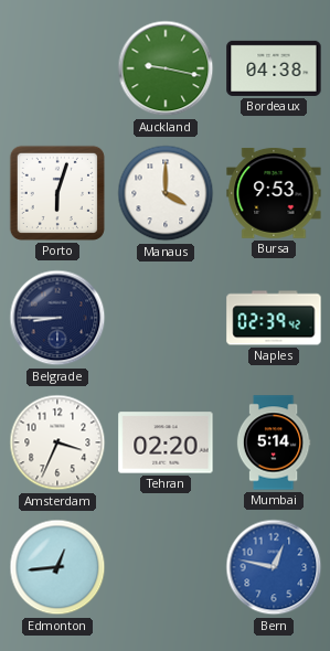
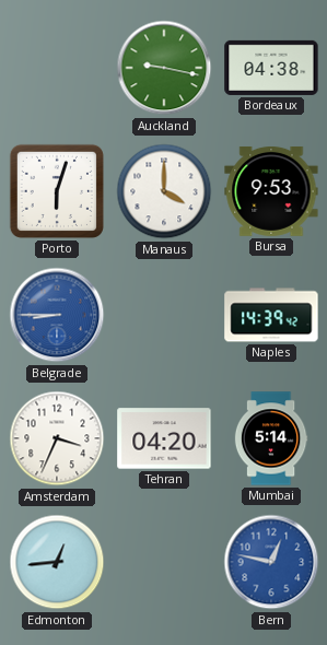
Belgrade dial: navy -> blue
Naples: 02:39 -> 14:39
Tehran: 02:20 -> 04:20
